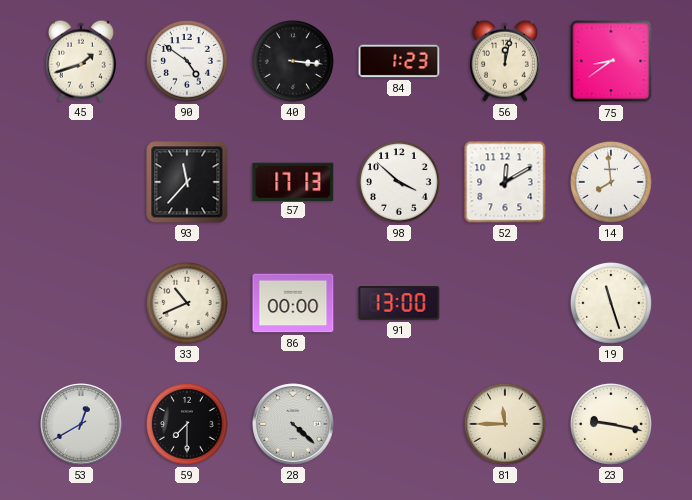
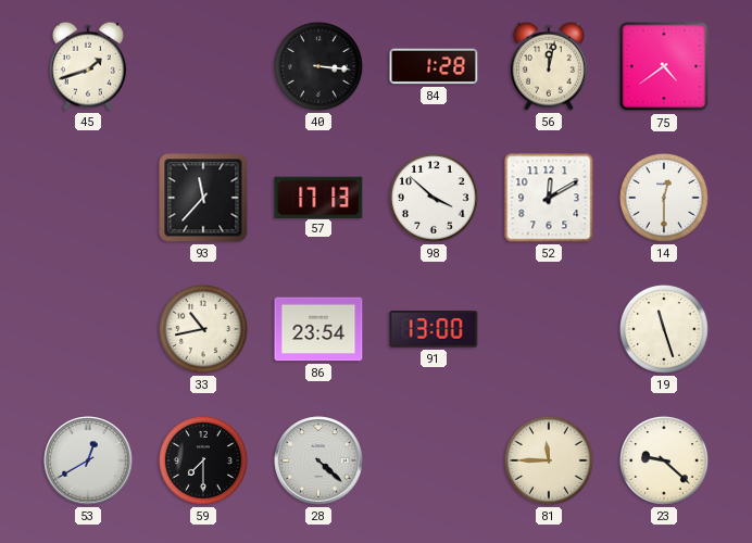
90: 4:51 -> none
84: 1:23 -> 1:28
75: 8:39 -> 4:39
14: 7:59 -> 12:30
33: 10:41 -> 10:43
86: 00:00 -> 23:54
23: 9:17 -> 9:22
